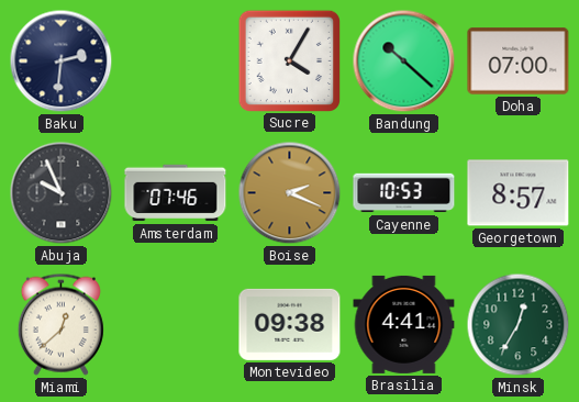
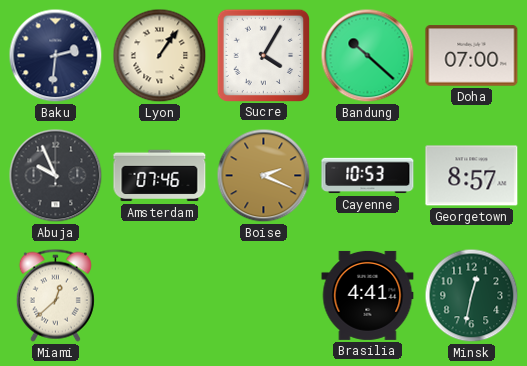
Lyon: none -> 1:06
Montevideo: 09:38 -> none
Minsk: 12:35 -> 12:32
